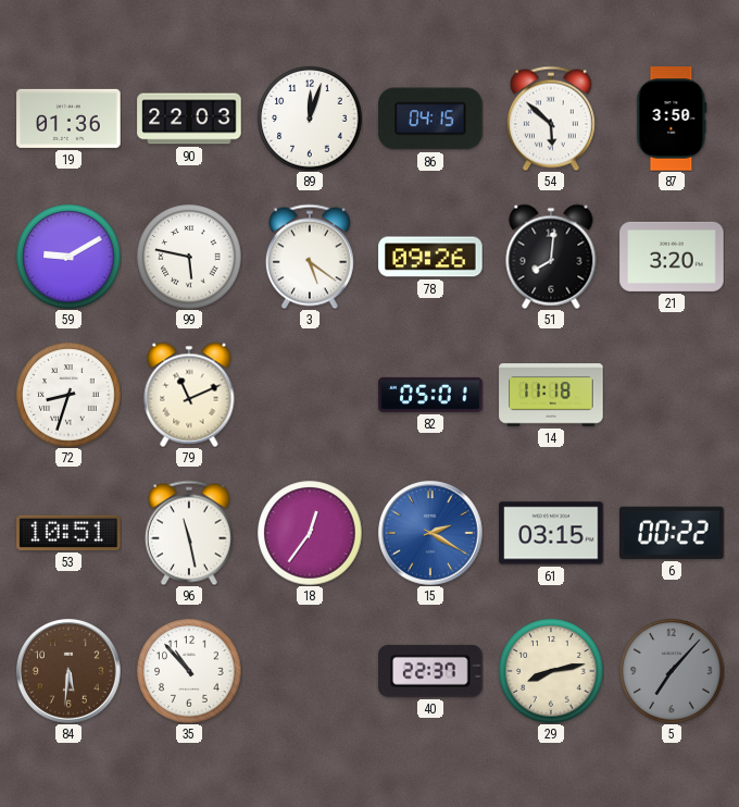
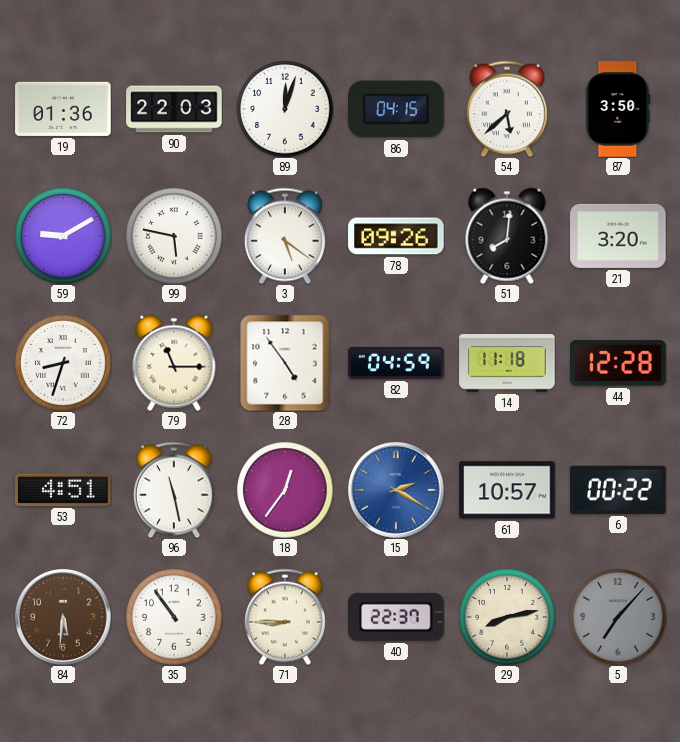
54: 5:52 -> 5:38
79: 11:11 -> 11:15
28: none -> 4:54
82: 05:01 -> 04:59
44: none -> 12:28
53: 10:51 -> 4:51
61: 03:15 -> 10:57
35: 10:53 -> 10:54
71: none -> 8:45
